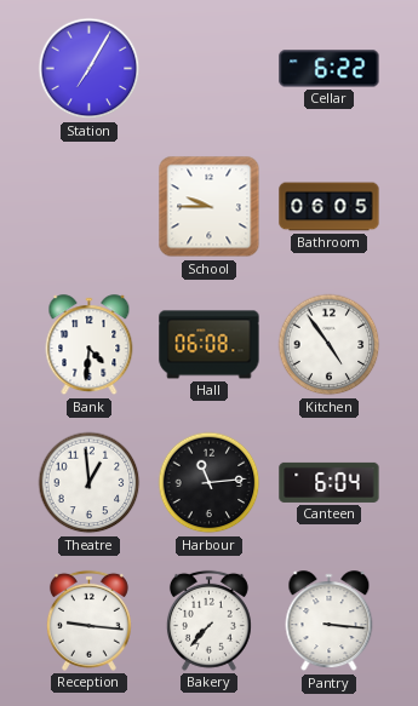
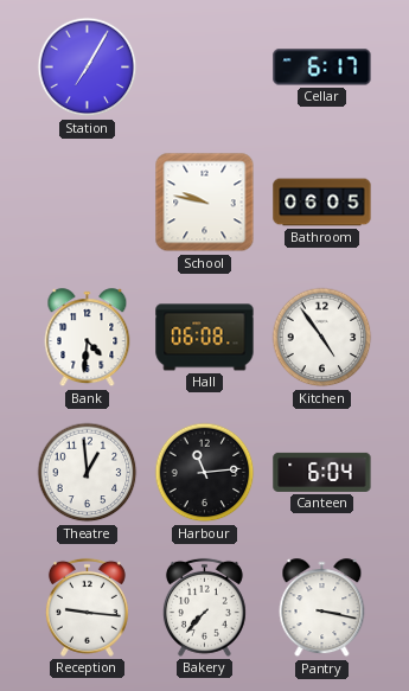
Cellar: 6:22 -> 6:17
School: 9:45 -> 9:47
Pantry: 3:16 -> 3:17
